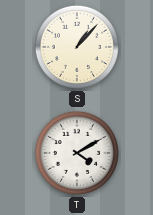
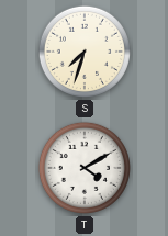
S: 1:07 -> 7:33
